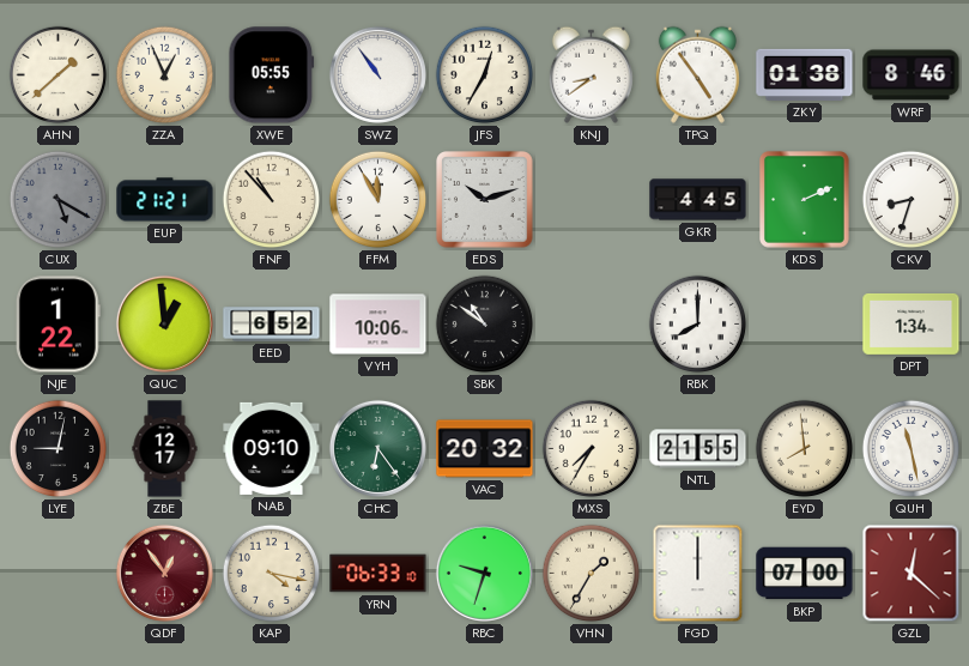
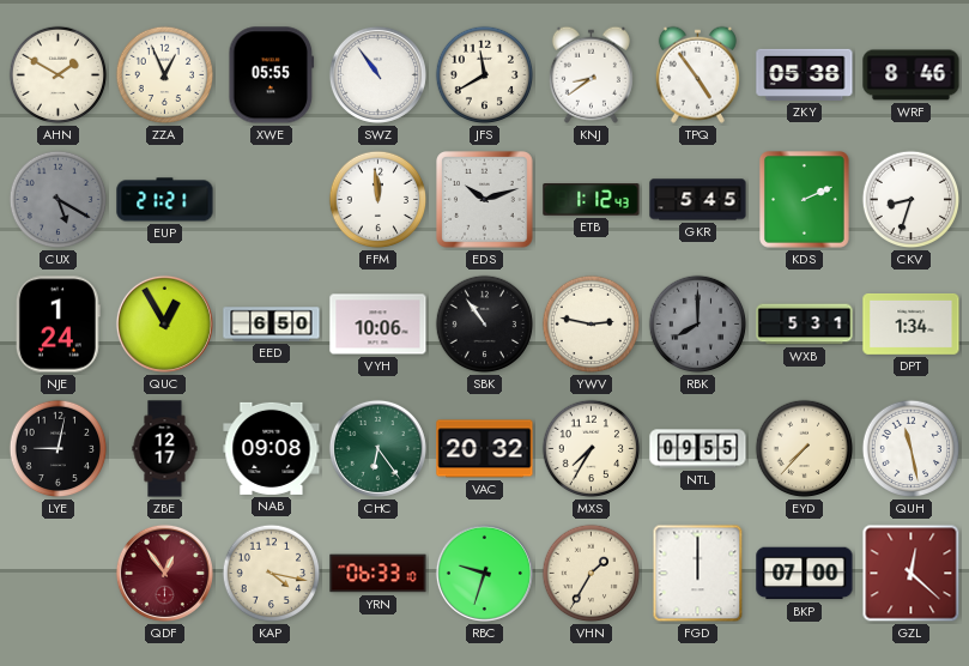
AHN: 1:38 -> 1:50
JFS: 12:35 -> 11:40
ZKY: 01:38 -> 05:38
FNF: 10:53 -> none
FFM: 11:55 -> 11:59
ETB: none -> 1:12
GKR: 4:45 -> 5:45
NJE: 1:22 -> 1:24
QUC: 12:59 -> 12:55
EED: 6:52 -> 6:50
SBK: 10:51 -> 10:54
YWV: none -> 2:47
RBK dial: white -> grey
WXB: none -> 5:31
NAB: 09:10 -> 09:08
NTL: 21:55 -> 09:55
EYD: 7:59 -> 7:37
